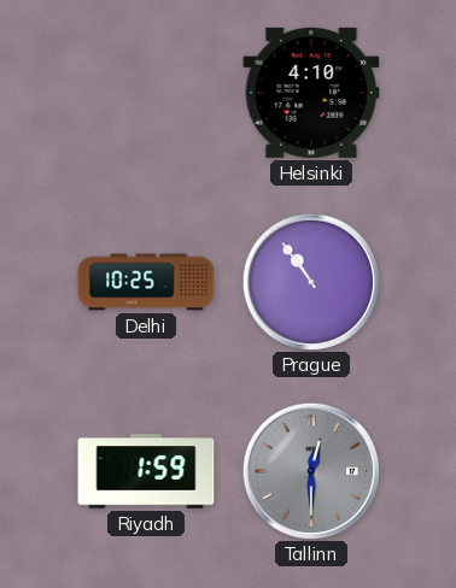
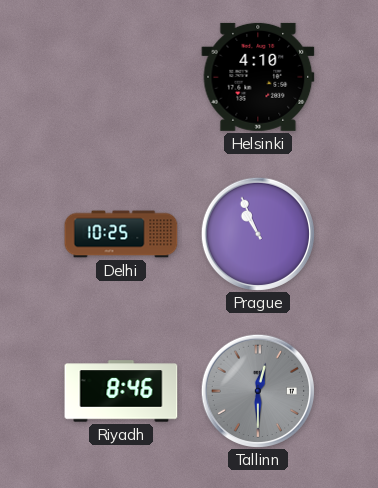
Prague: 10:54 -> 10:56
Riyadh: 1:59 -> 8:46
